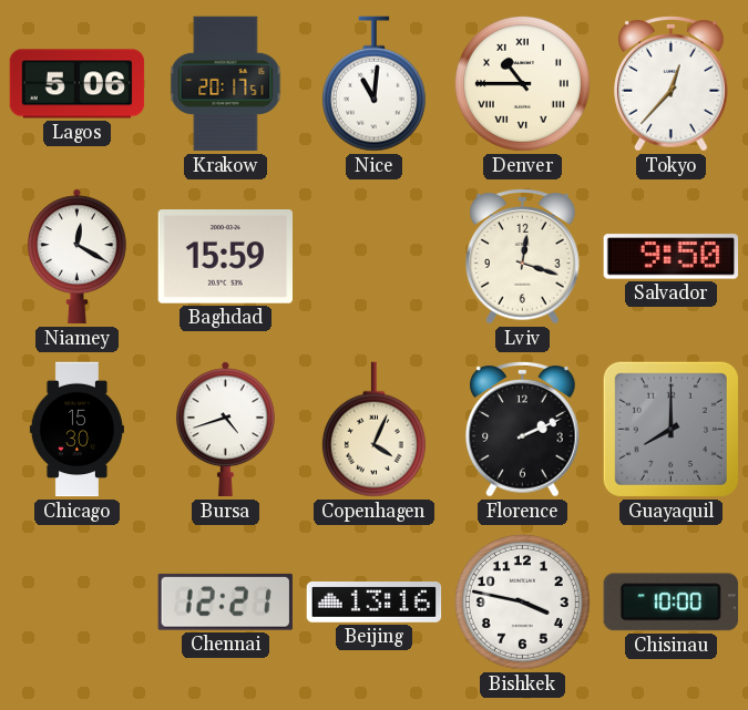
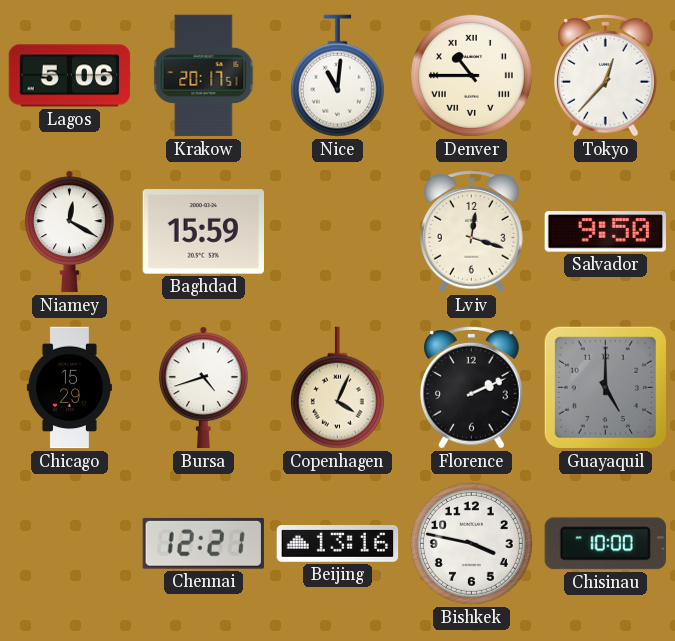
Chicago: 15:30 -> 15:29
Guayaquil: 8:00 -> 5:00
